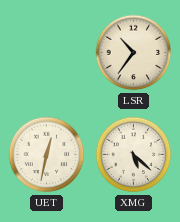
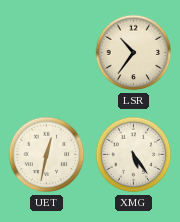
XMG: 5:22 -> 5:24
